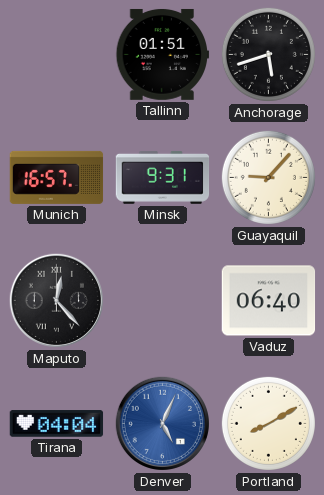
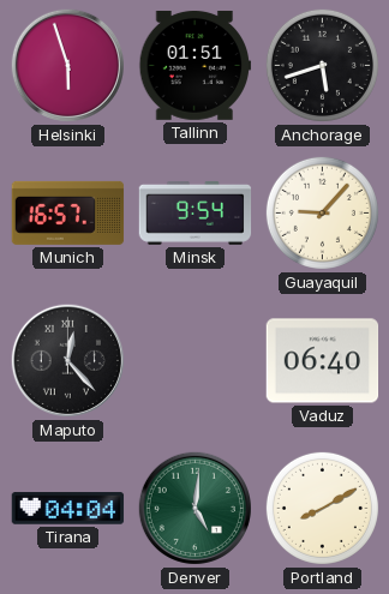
Helsinki: none -> 5:57
Minsk: 9:31 -> 9:54
Denver: 5:04 -> 5:01
Denver dial: blue -> green
